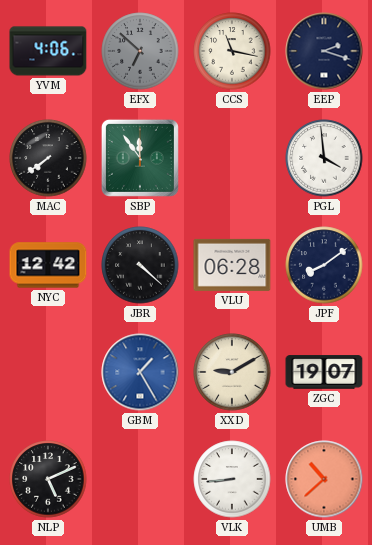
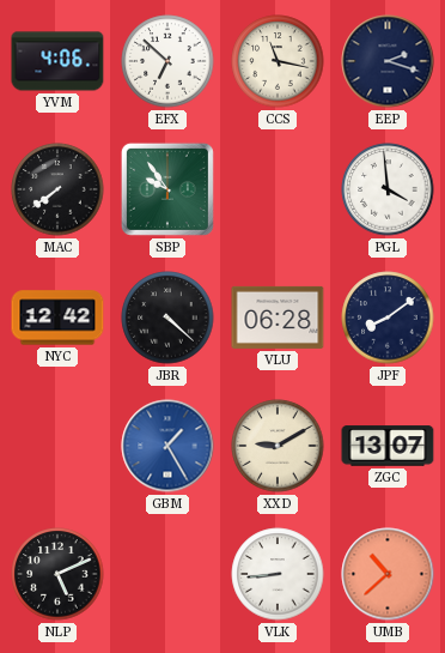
EFX dial: grey -> white
SBP: 11:54 -> 9:54
ZGC: 19:07 -> 13:07
